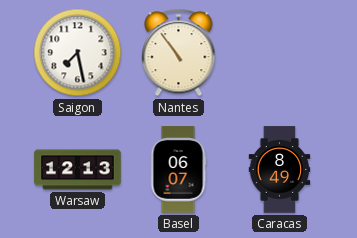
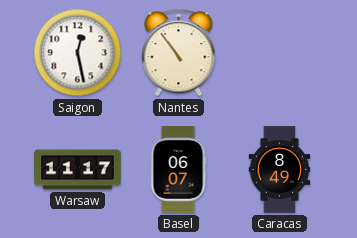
Saigon: 7:28 -> 12:28
Warsaw: 12:13 -> 11:17
